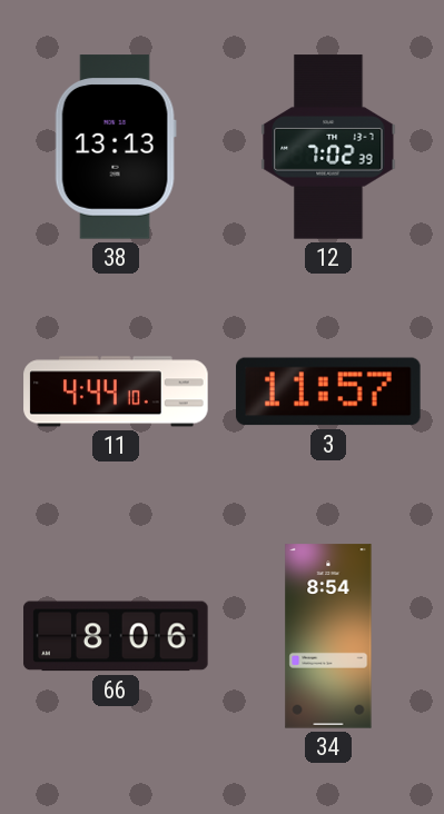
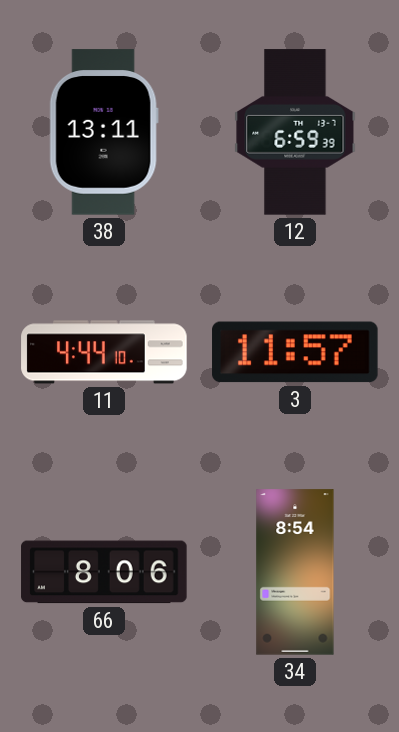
38: 13:13 -> 13:11
12: 7:02 -> 6:59
